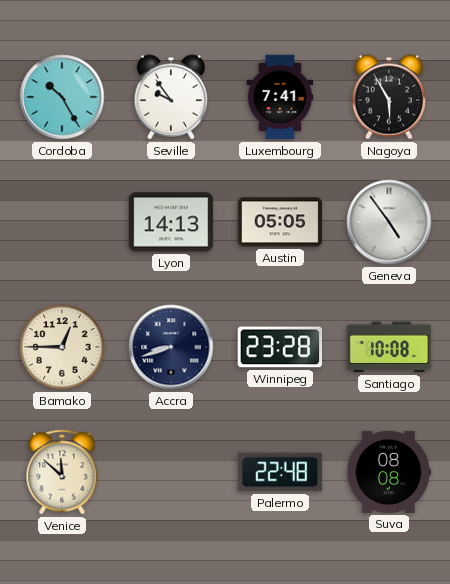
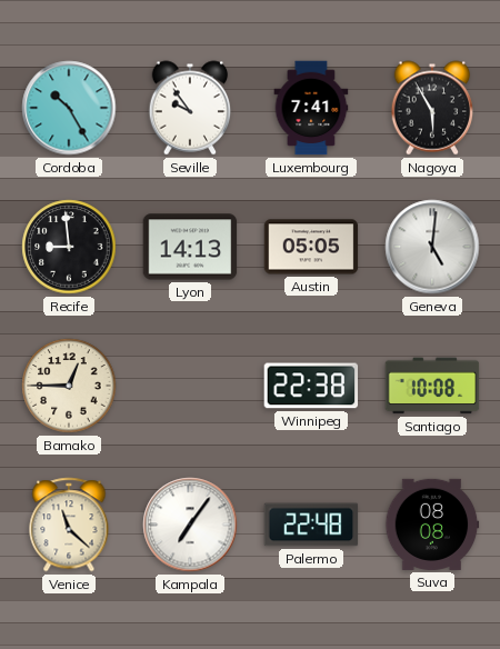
Recife: none -> 8:59
Geneva: 4:54 -> 5:01
Accra: 8:42 -> none
Winnipeg: 23:28 -> 22:38
Venice: 11:52 -> 11:22
Kampala: none -> 7:06
